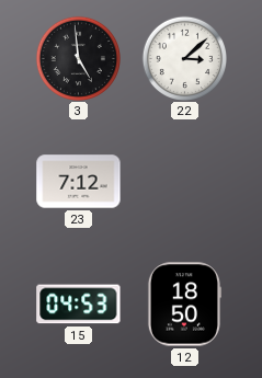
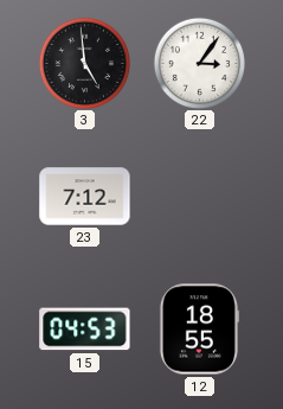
22: 3:08 -> 3:06
12: 18:50 -> 18:55
